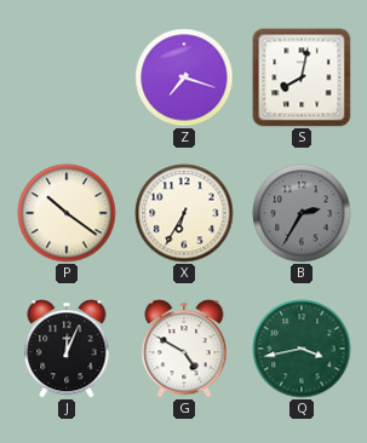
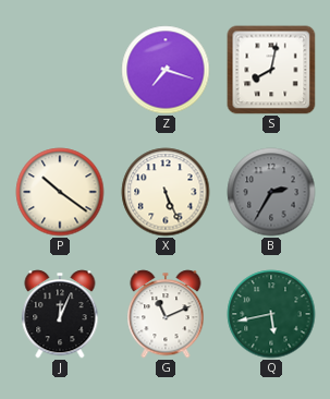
X: 6:35 -> 5:26
G: 4:50 -> 11:11
Q: 3:43 -> 5:43
